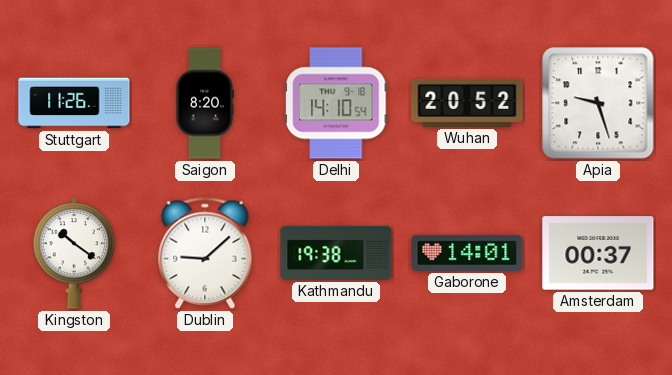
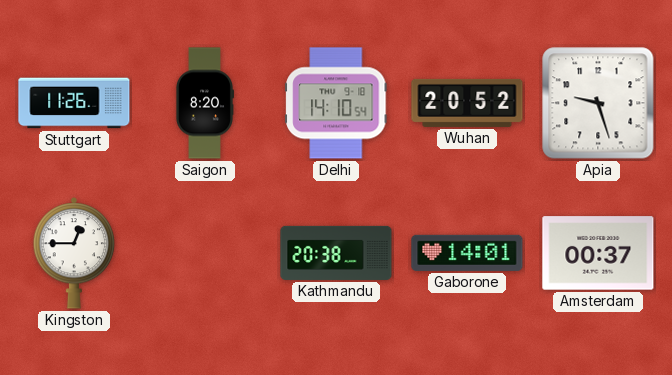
Kingston: 10:21 -> 12:45
Dublin: 9:08 -> none
Kathmandu: 19:38 -> 20:38
